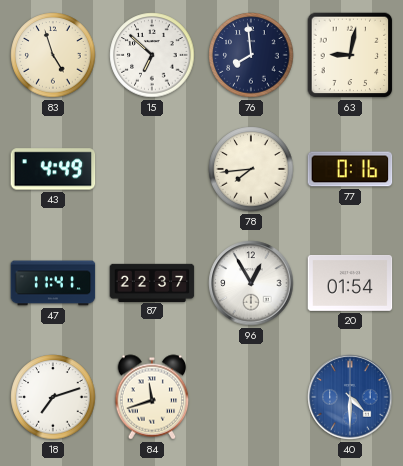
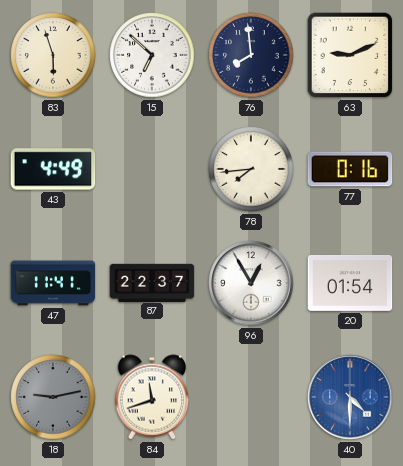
83: 4:57 -> 5:57
63: 9:02 -> 9:11
18: 7:12 -> 9:13
18 dial: white -> grey
